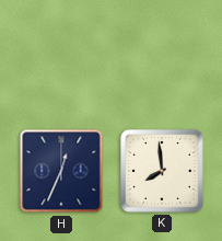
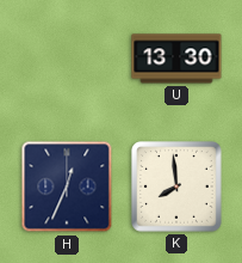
U: none -> 13:30
